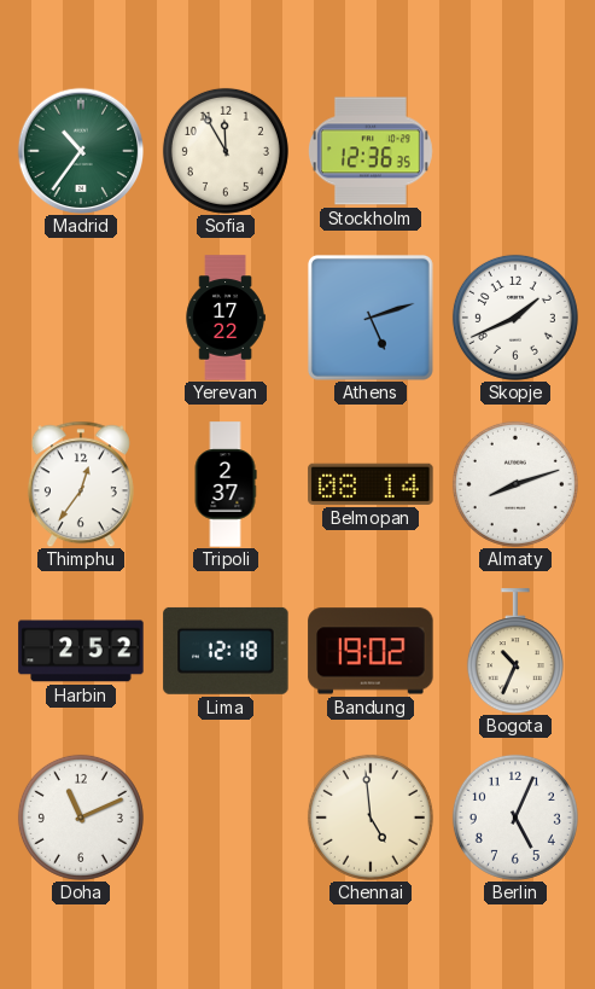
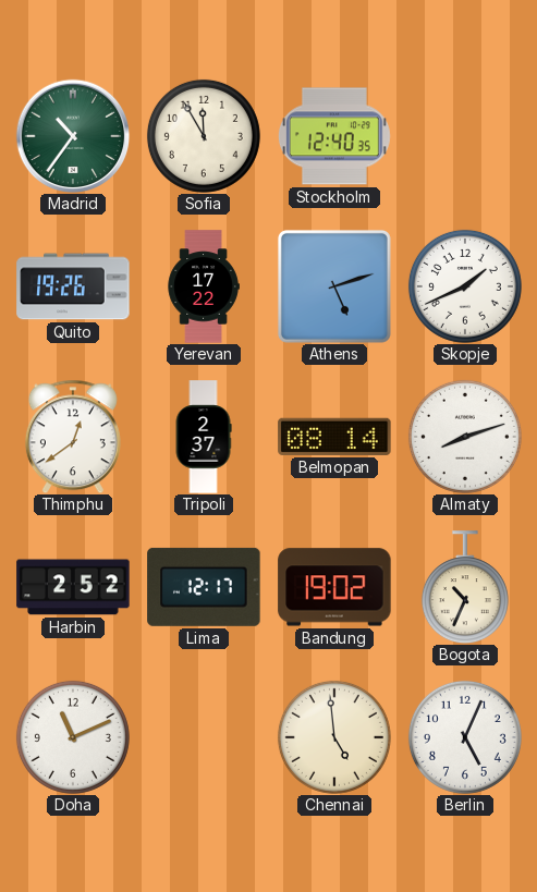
Stockholm: 12:36 -> 12:40
Quito: none -> 19:26
Thimphu: 12:36 -> 12:39
Lima: 12:18 -> 12:17
